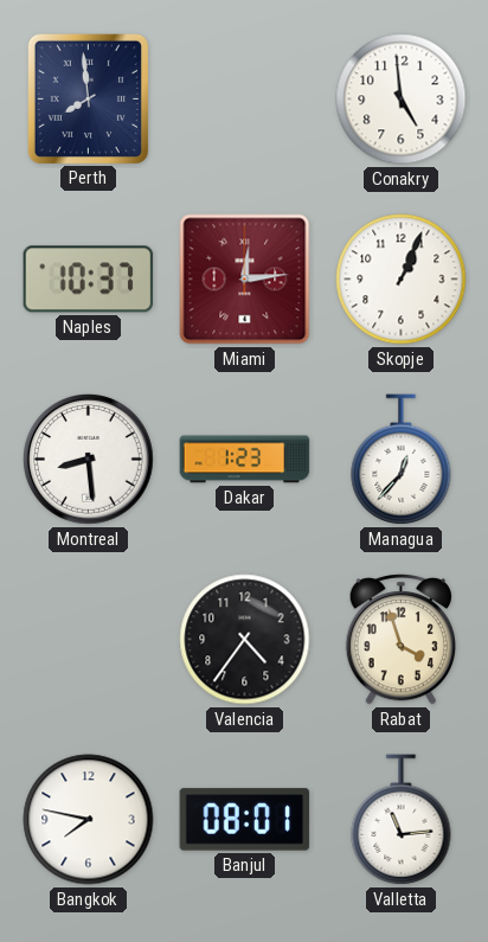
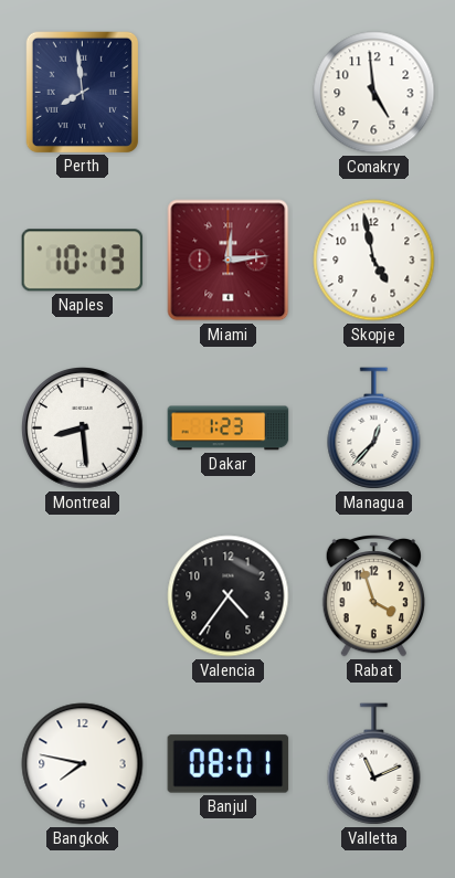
Naples: 10:37 -> 10:13
Skopje: 1:04 -> 4:58
Valletta: 11:14 -> 11:11
